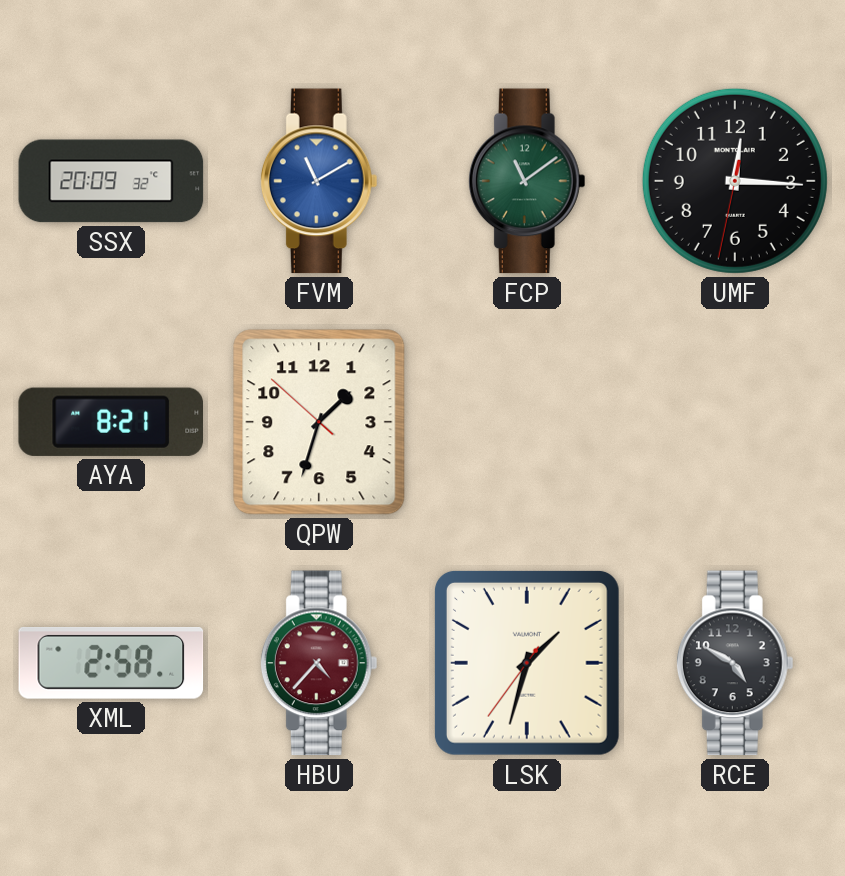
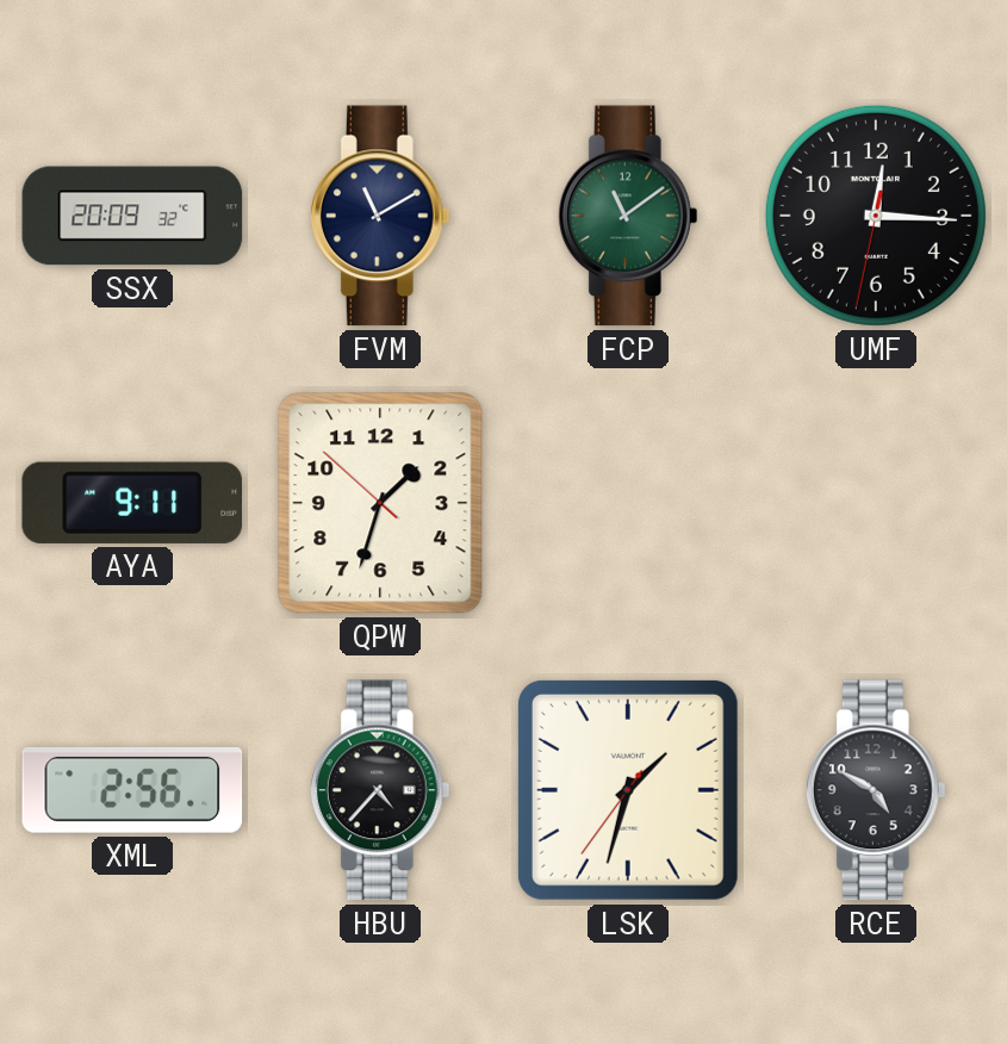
FVM dial: blue -> navy
AYA: 8:21 -> 9:11
XML: 2:58 -> 2:56
HBU dial: burgundy -> black
